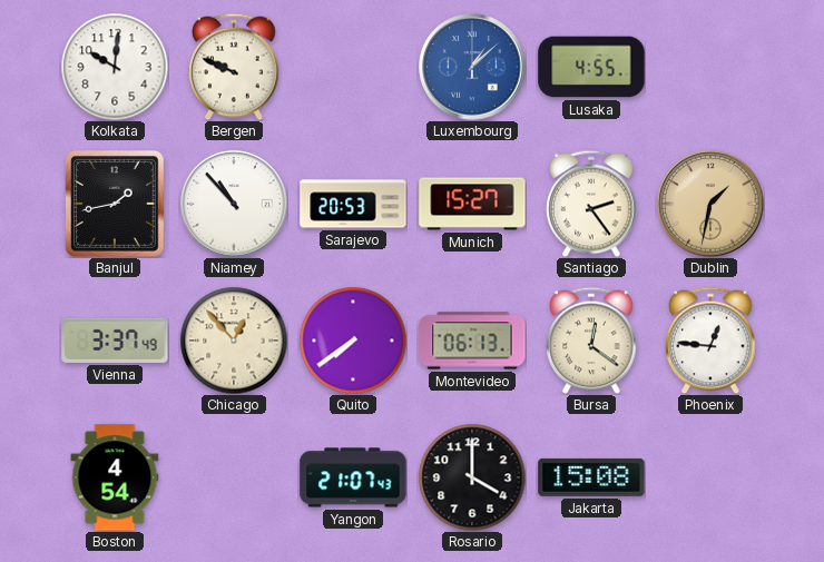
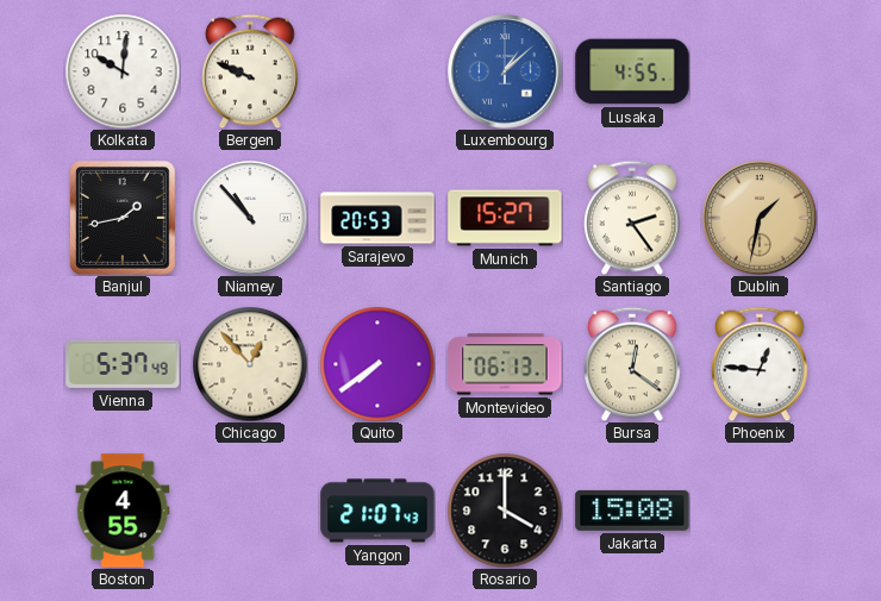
Vienna: 3:37 -> 5:37
Boston: 4:54 -> 4:55
